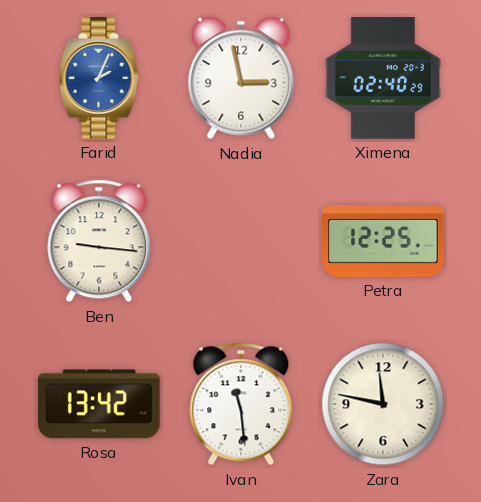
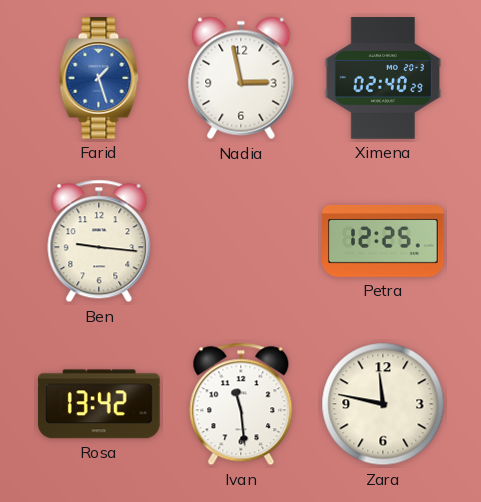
Farid: 2:04 -> 1:27
